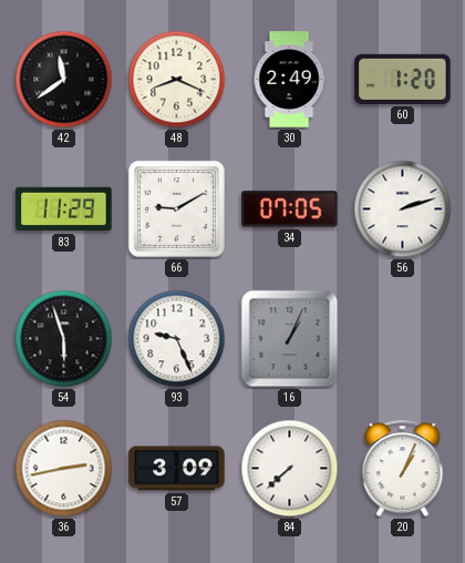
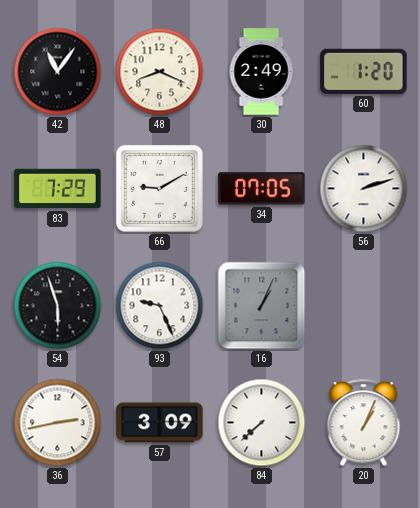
42: 11:39 -> 11:06
83: 11:29 -> 7:29
